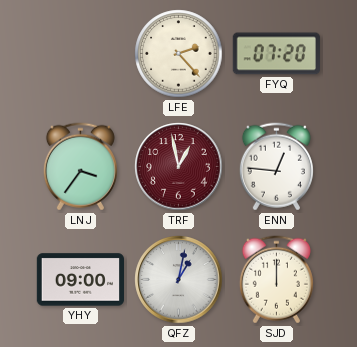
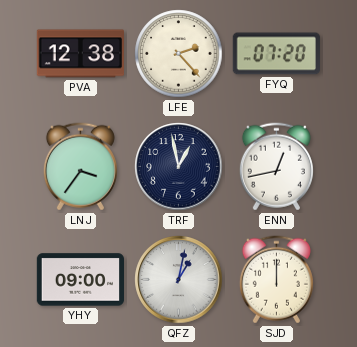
PVA: none -> 12:38
TRF dial: burgundy -> navy
ENN: 12:46 -> 12:43
